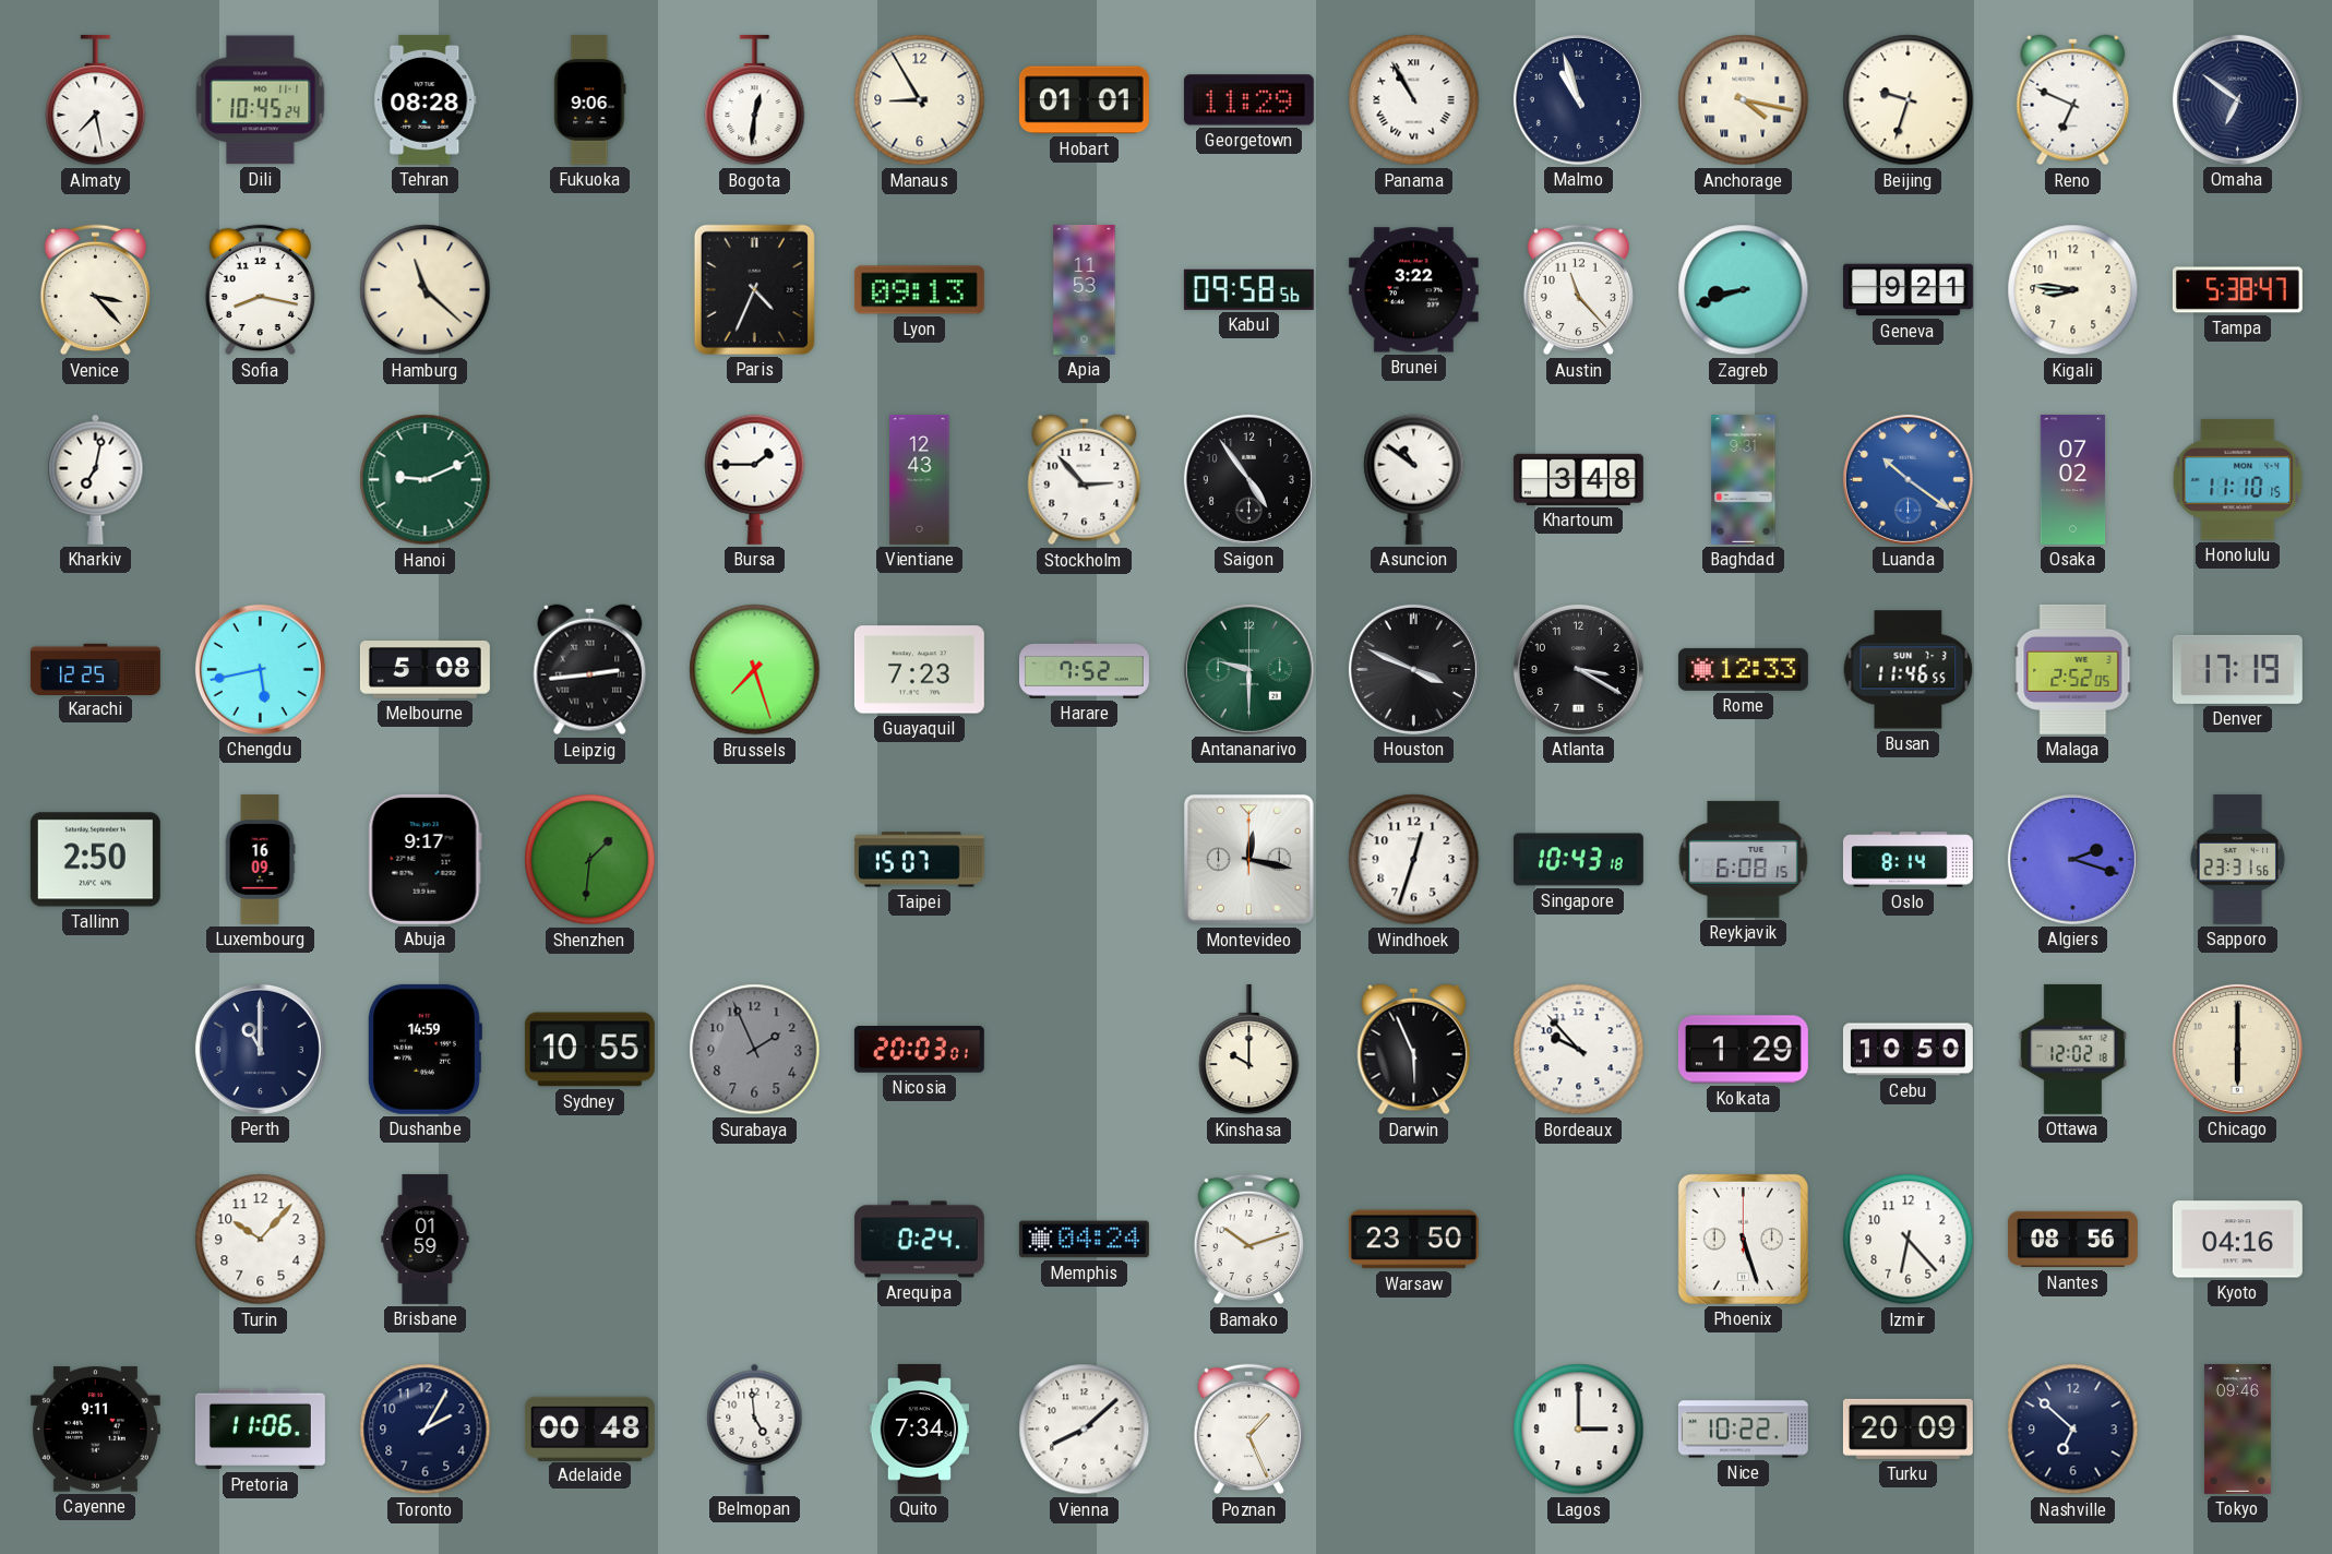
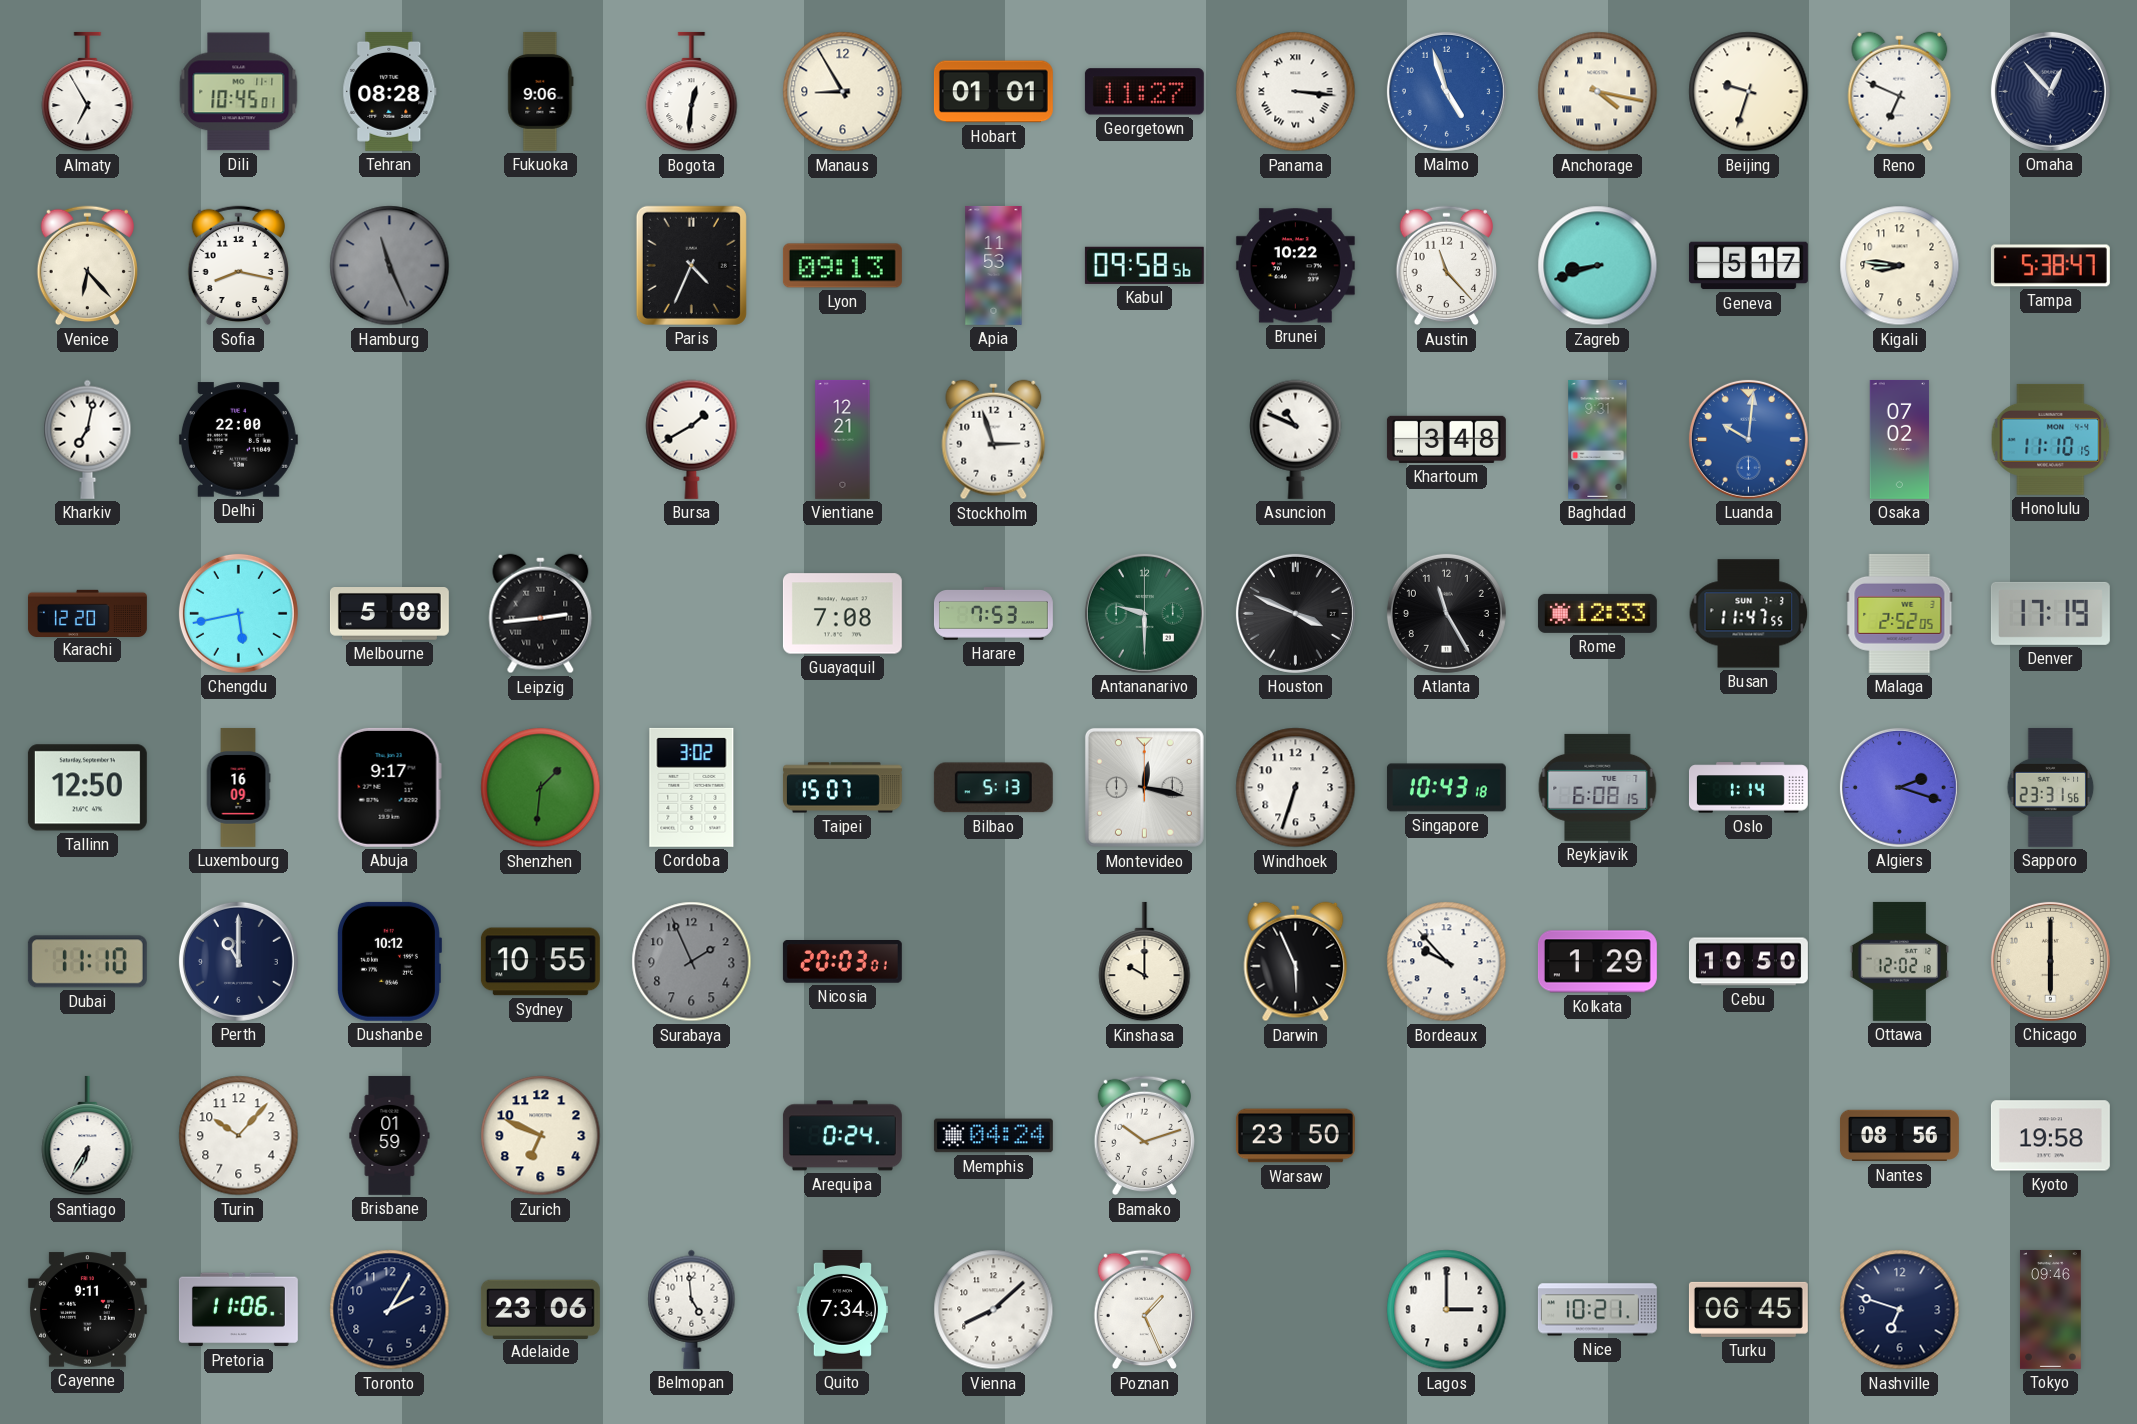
Almaty: 7:28 -> 6:55
Dili: 10:45:24 -> 10:45:01
Georgetown: 11:29 -> 11:27
Panama: 10:55 -> 3:16
Malmo: 10:57 -> 4:57
Malmo dial: navy -> blue
Omaha: 6:51 -> 12:53
Venice: 3:23 -> 6:23
Hamburg: 11:22 -> 11:26
Hamburg dial: cream -> grey
Brunei: 3:22 -> 10:22
Geneva: 9:21 -> 5:17
Delhi: none -> 22:00
Hanoi: 9:11 -> none
Bursa: 1:45 -> 1:40
Vientiane: 12:43 -> 12:21
Stockholm: 2:53 -> 2:57
Saigon: 4:54 -> none
Asuncion: 10:51 -> 10:49
Luanda: 10:21 -> 10:01
Karachi: 12:25 -> 12:20
Brussels: 7:27 -> none
Guayaquil: 7:23 -> 7:08
Harare: 7:52 -> 7:53
Atlanta: 3:20 -> 11:25
Busan: 11:46 -> 11:47
Tallinn: 2:50 -> 12:50
Cordoba: none -> 3:02
Bilbao: none -> 5:13
Windhoek: 12:33 -> 6:33
Oslo: 8:14 -> 1:14
Dubai: none -> 11:10
Dushanbe: 14:59 -> 10:12
Santiago: none -> 6:35
Zurich: none -> 6:49
Phoenix: 5:27 -> none
Izmir: 6:23 -> none
Kyoto: 04:16 -> 19:58
Adelaide: 00:48 -> 23:06
Nice: 10:22 -> 10:21
Turku: 20:09 -> 06:45
Nashville: 6:52 -> 6:48
